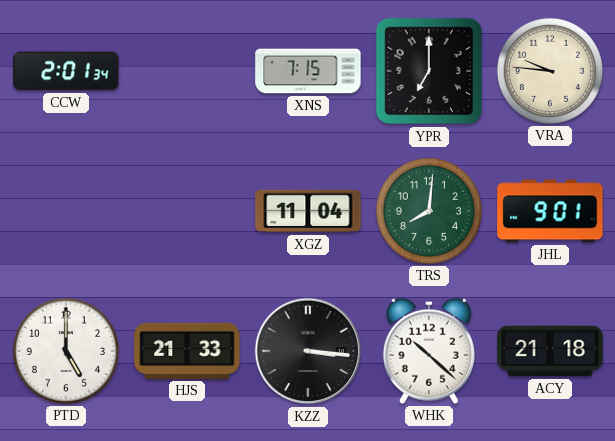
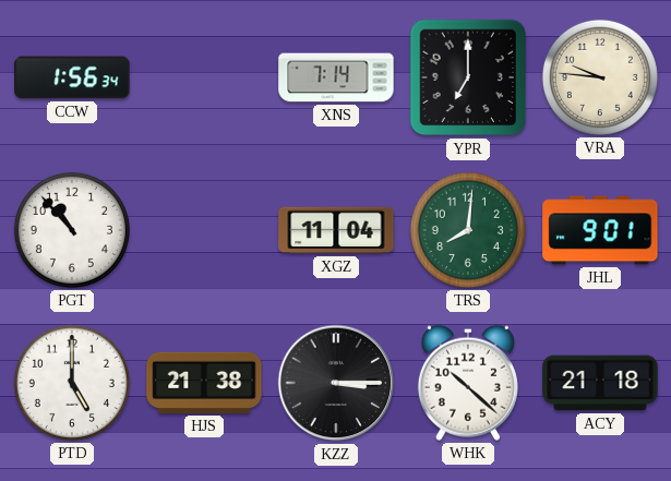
CCW: 2:01 -> 1:56
XNS: 7:15 -> 7:14
PGT: none -> 10:53
HJS: 21:33 -> 21:38
KZZ: 3:16 -> 3:15
